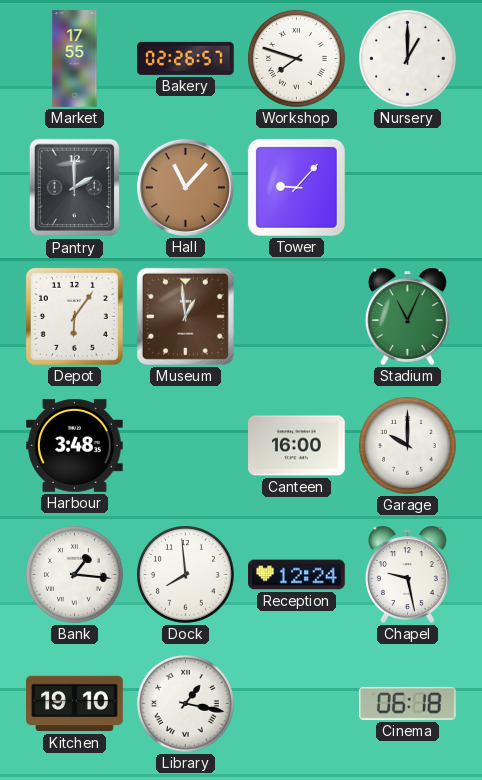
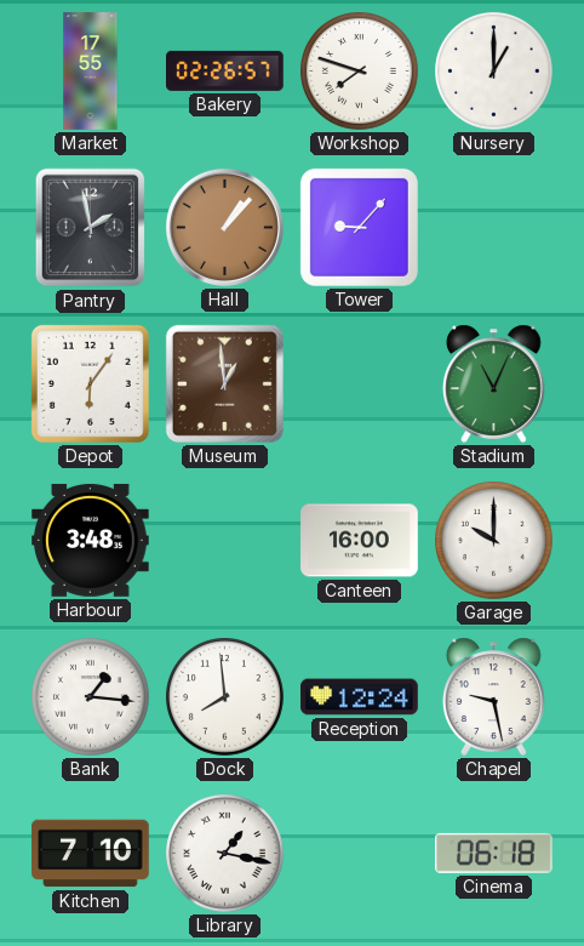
Pantry: 2:00 -> 1:58
Hall: 11:07 -> 1:07
Kitchen: 19:10 -> 7:10
